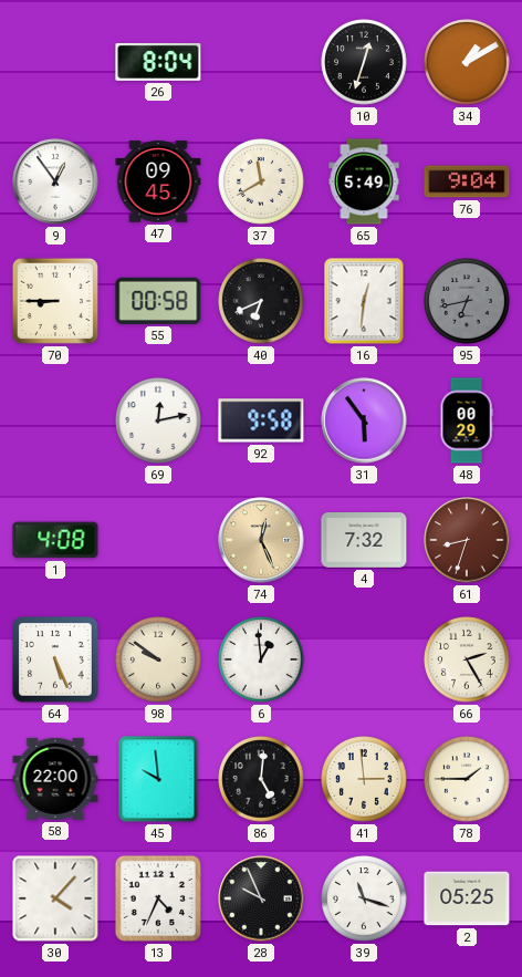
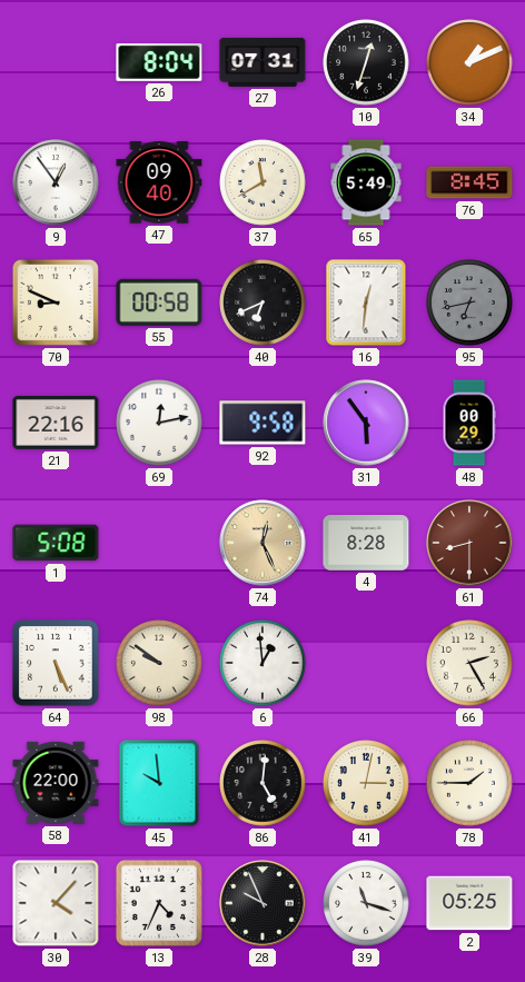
27: none -> 07:31
34: 1:10 -> 1:11
47: 09:45 -> 09:40
76: 9:04 -> 8:45
70: 8:45 -> 8:49
21: none -> 22:16
1: 4:08 -> 5:08
4: 7:32 -> 8:28
61: 8:33 -> 8:30
41: 2:59 -> 3:02
